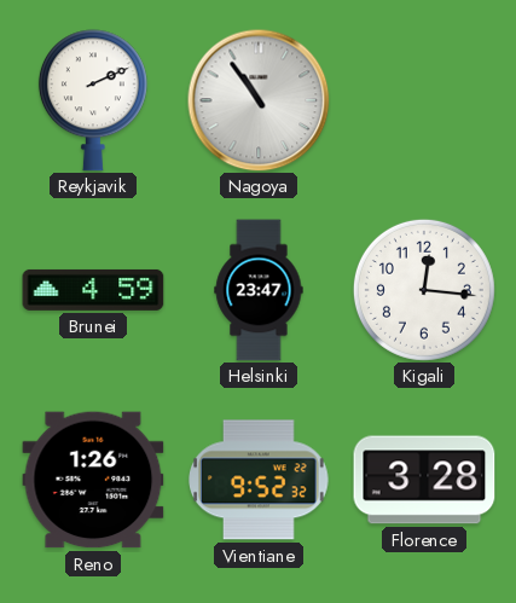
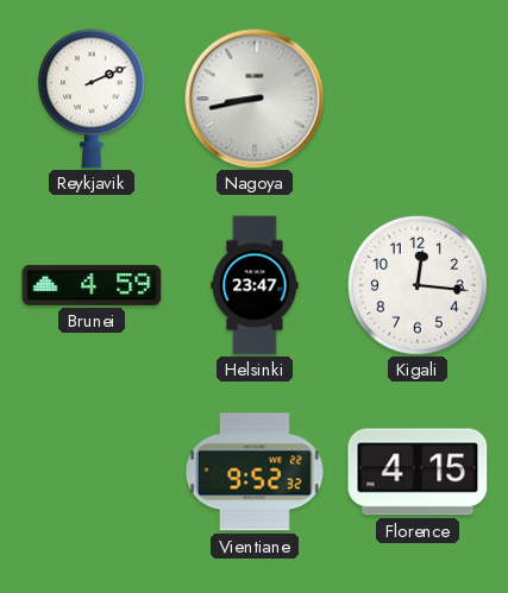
Nagoya: 10:54 -> 8:43
Reno: 1:26 -> none
Florence: 3:28 -> 4:15
